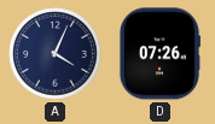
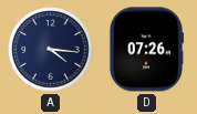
A: 4:04 -> 4:16
